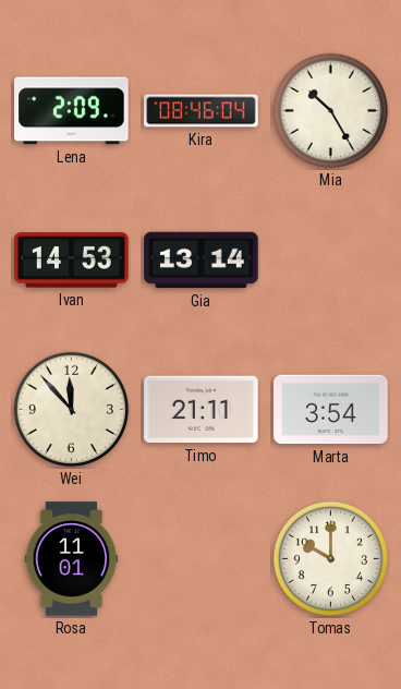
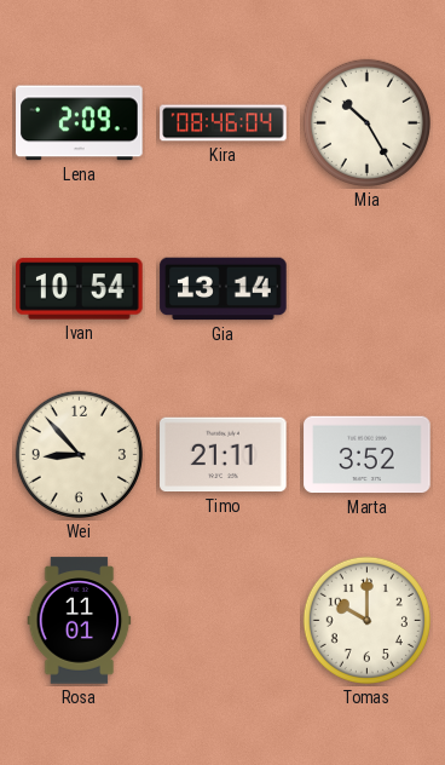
Ivan: 14:53 -> 10:54
Wei: 11:53 -> 8:53
Marta: 3:54 -> 3:52
